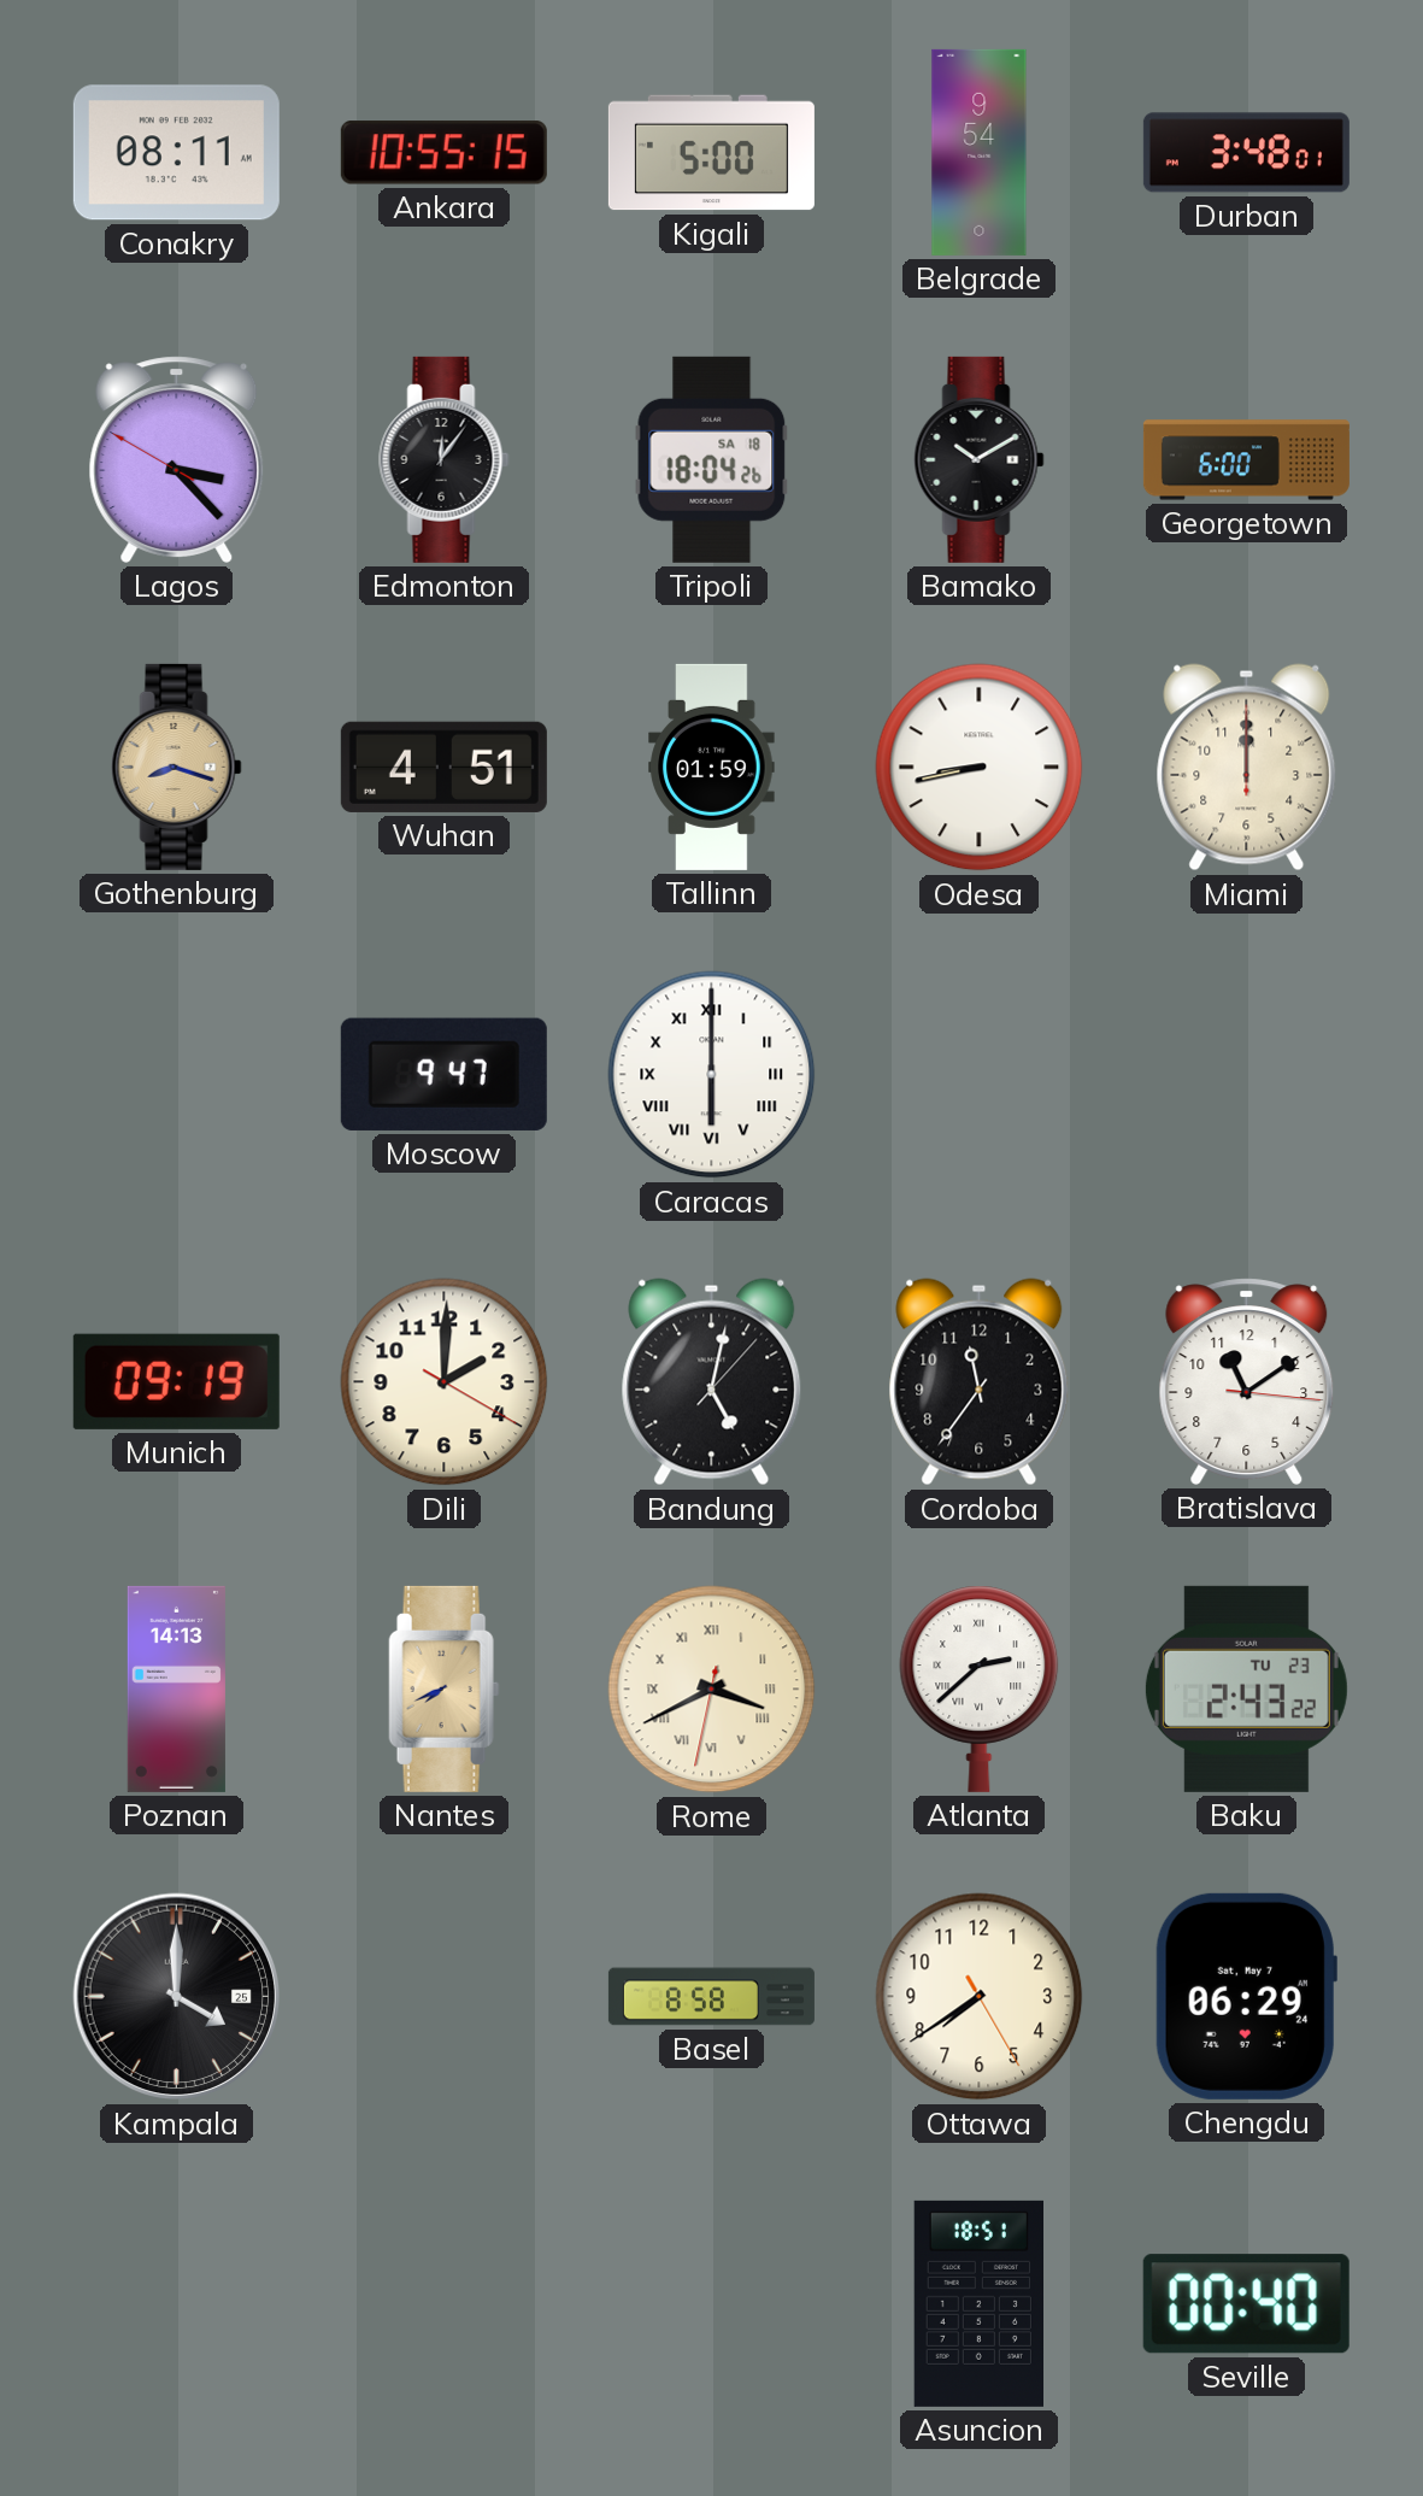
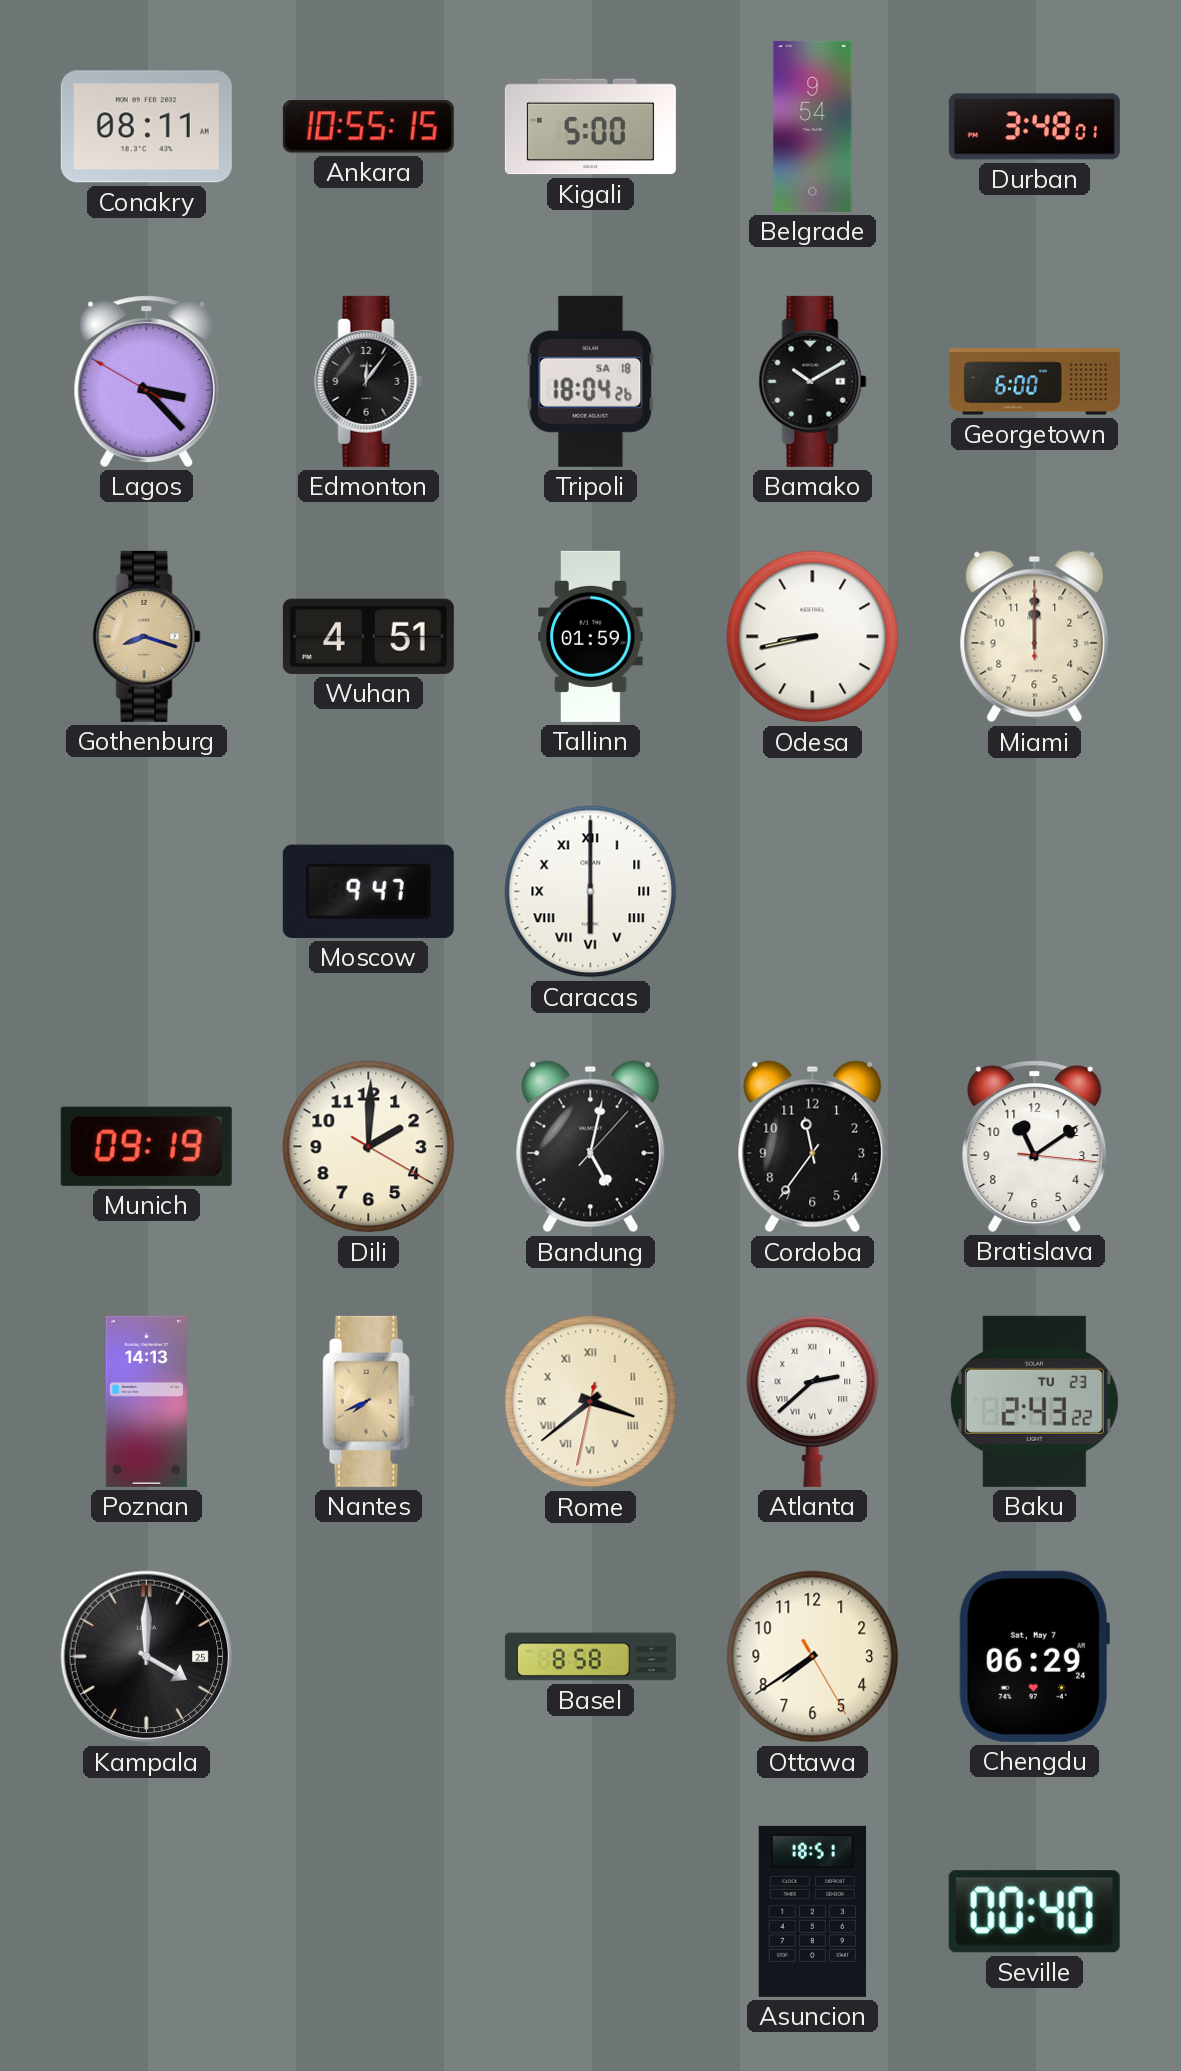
Rome: 3:40 -> 3:38
